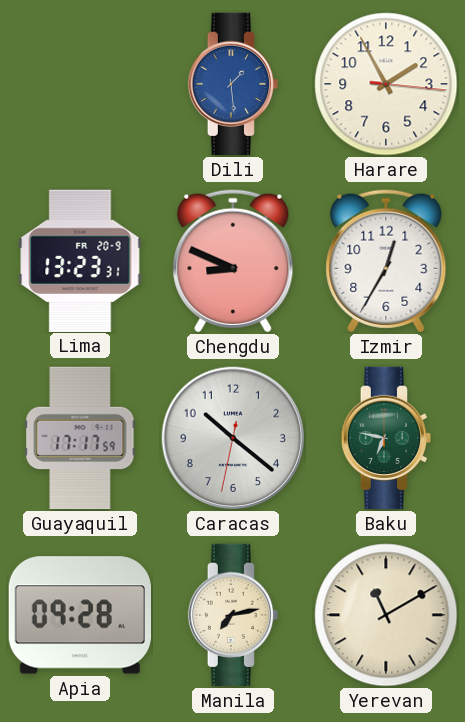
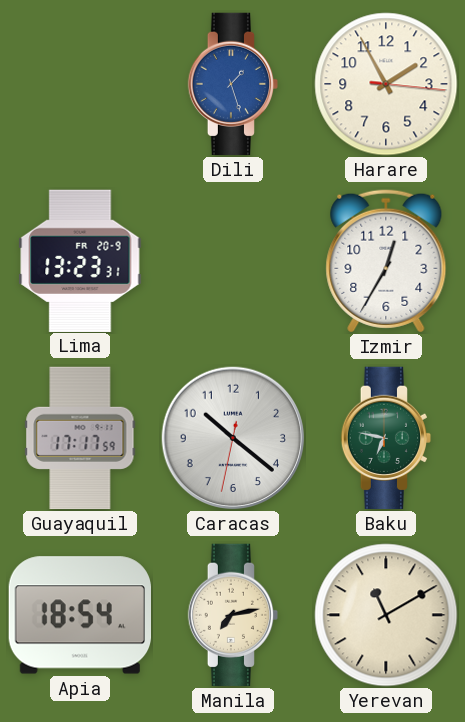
Dili: 1:29 -> 1:27
Chengdu: 8:49 -> none
Apia: 09:28 -> 18:54
